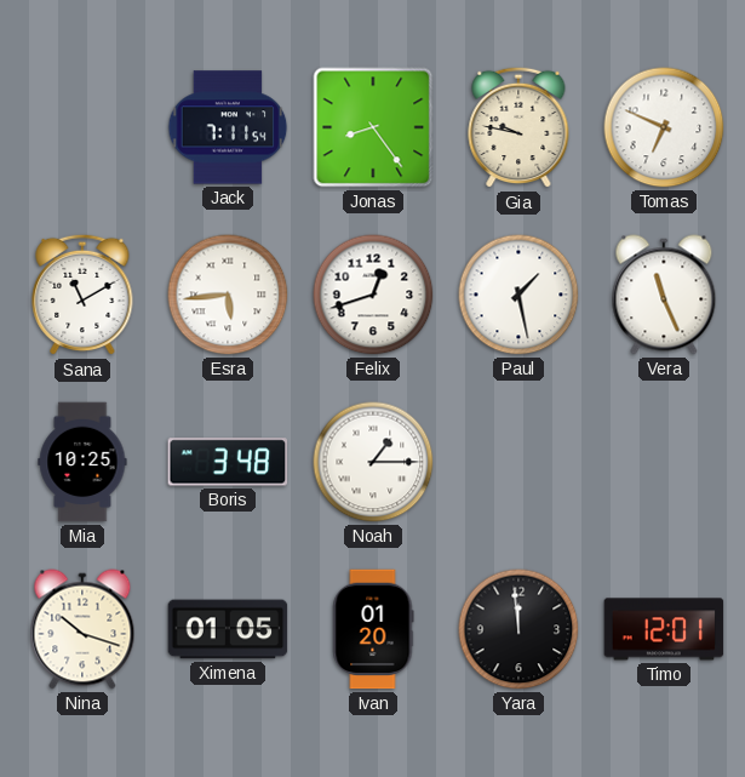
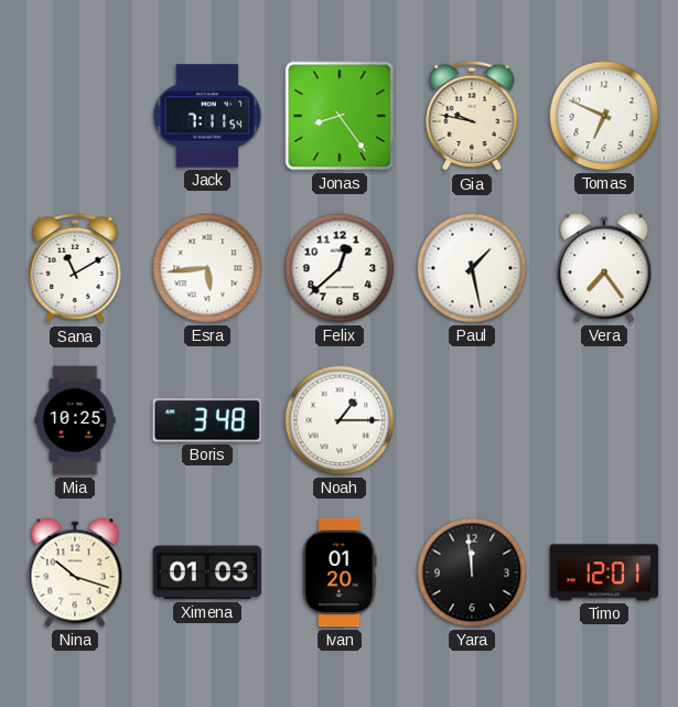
Felix: 12:42 -> 12:38
Vera: 11:26 -> 7:24
Ximena: 01:05 -> 01:03
